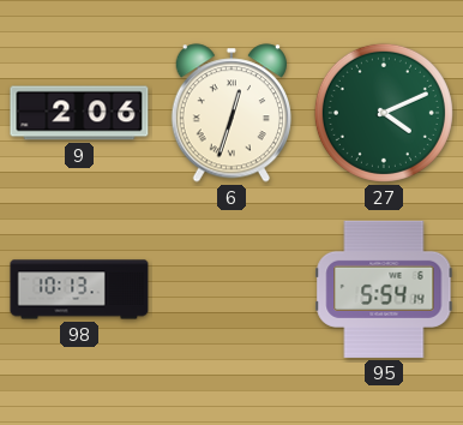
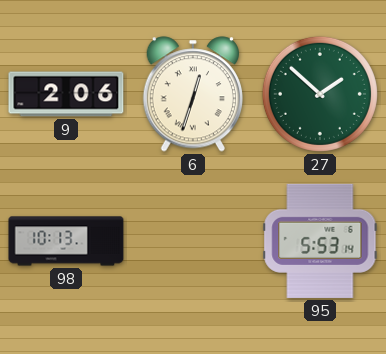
27: 4:11 -> 1:52
95: 5:54 -> 5:53
